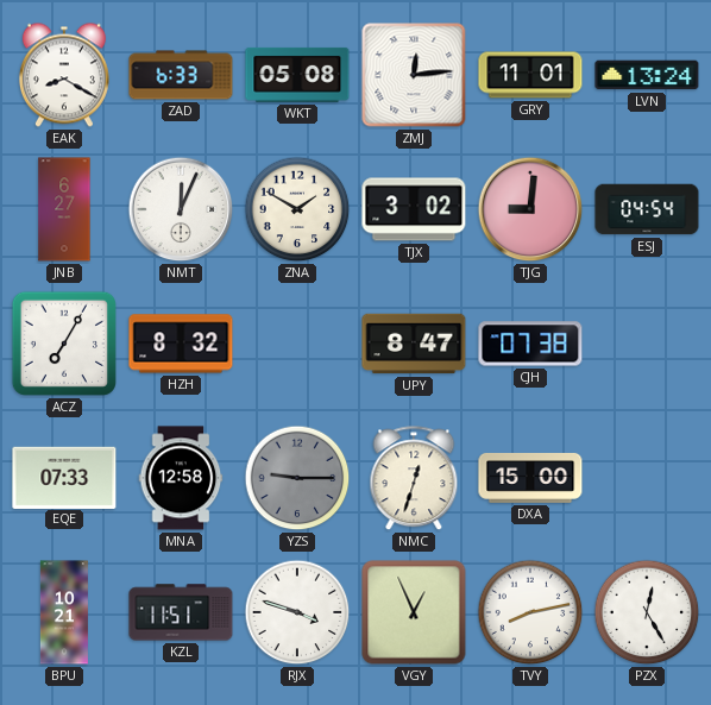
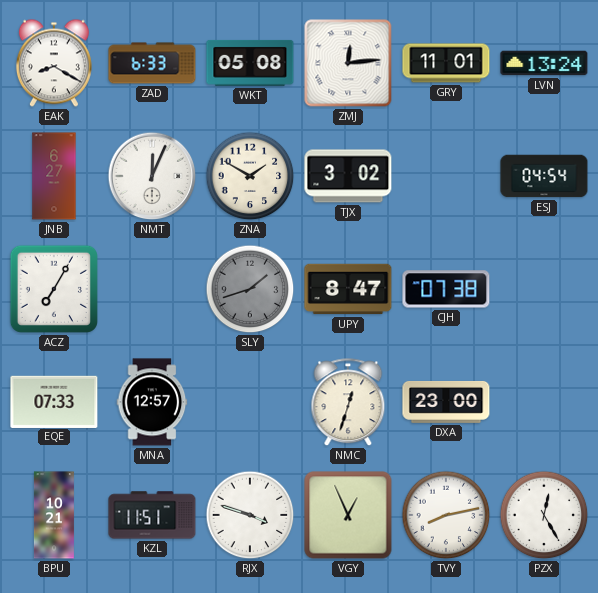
TJG: 9:01 -> none
HZH: 8:32 -> none
SLY: none -> 1:42
MNA: 12:58 -> 12:57
YZS: 9:15 -> none
DXA: 15:00 -> 23:00
